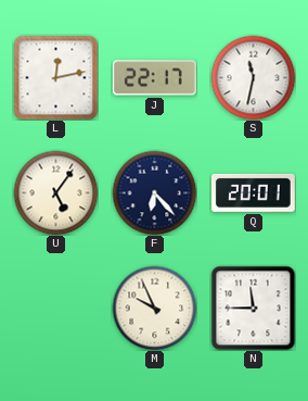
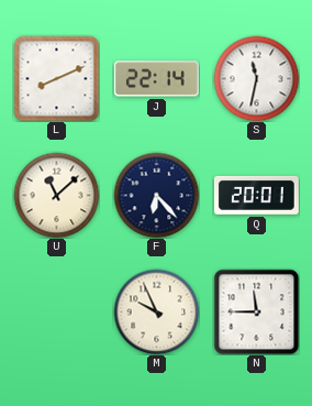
L: 12:13 -> 8:11
J: 22:17 -> 22:14
U: 5:06 -> 11:08
